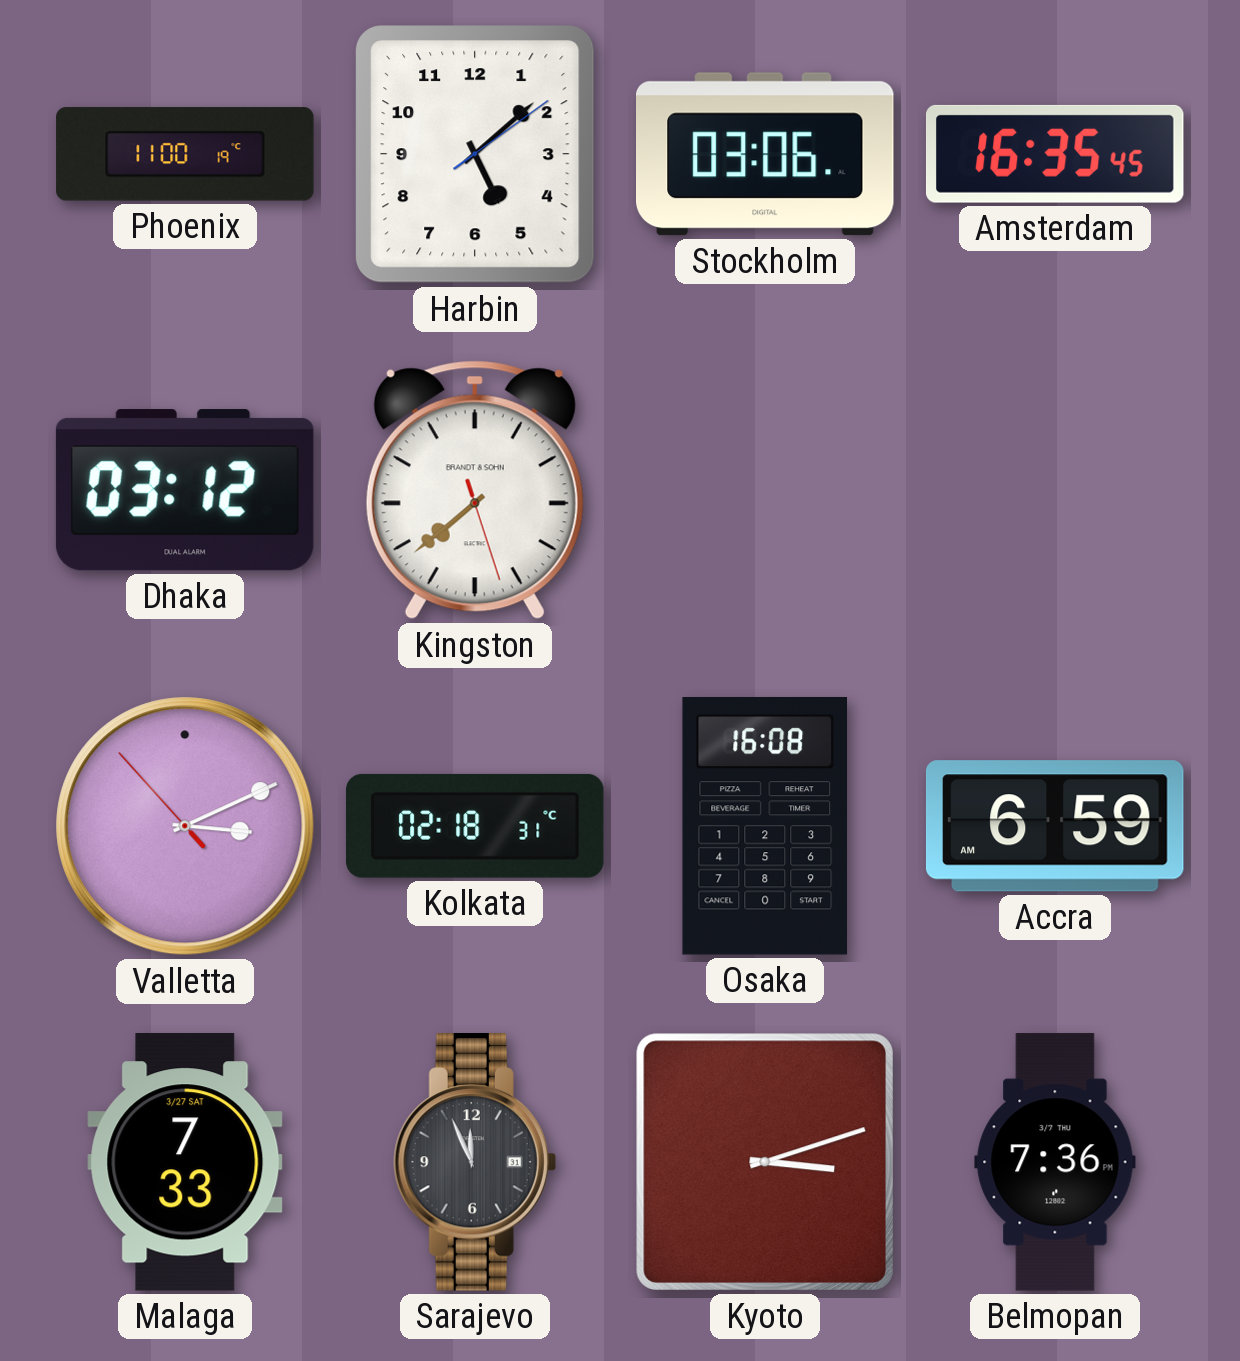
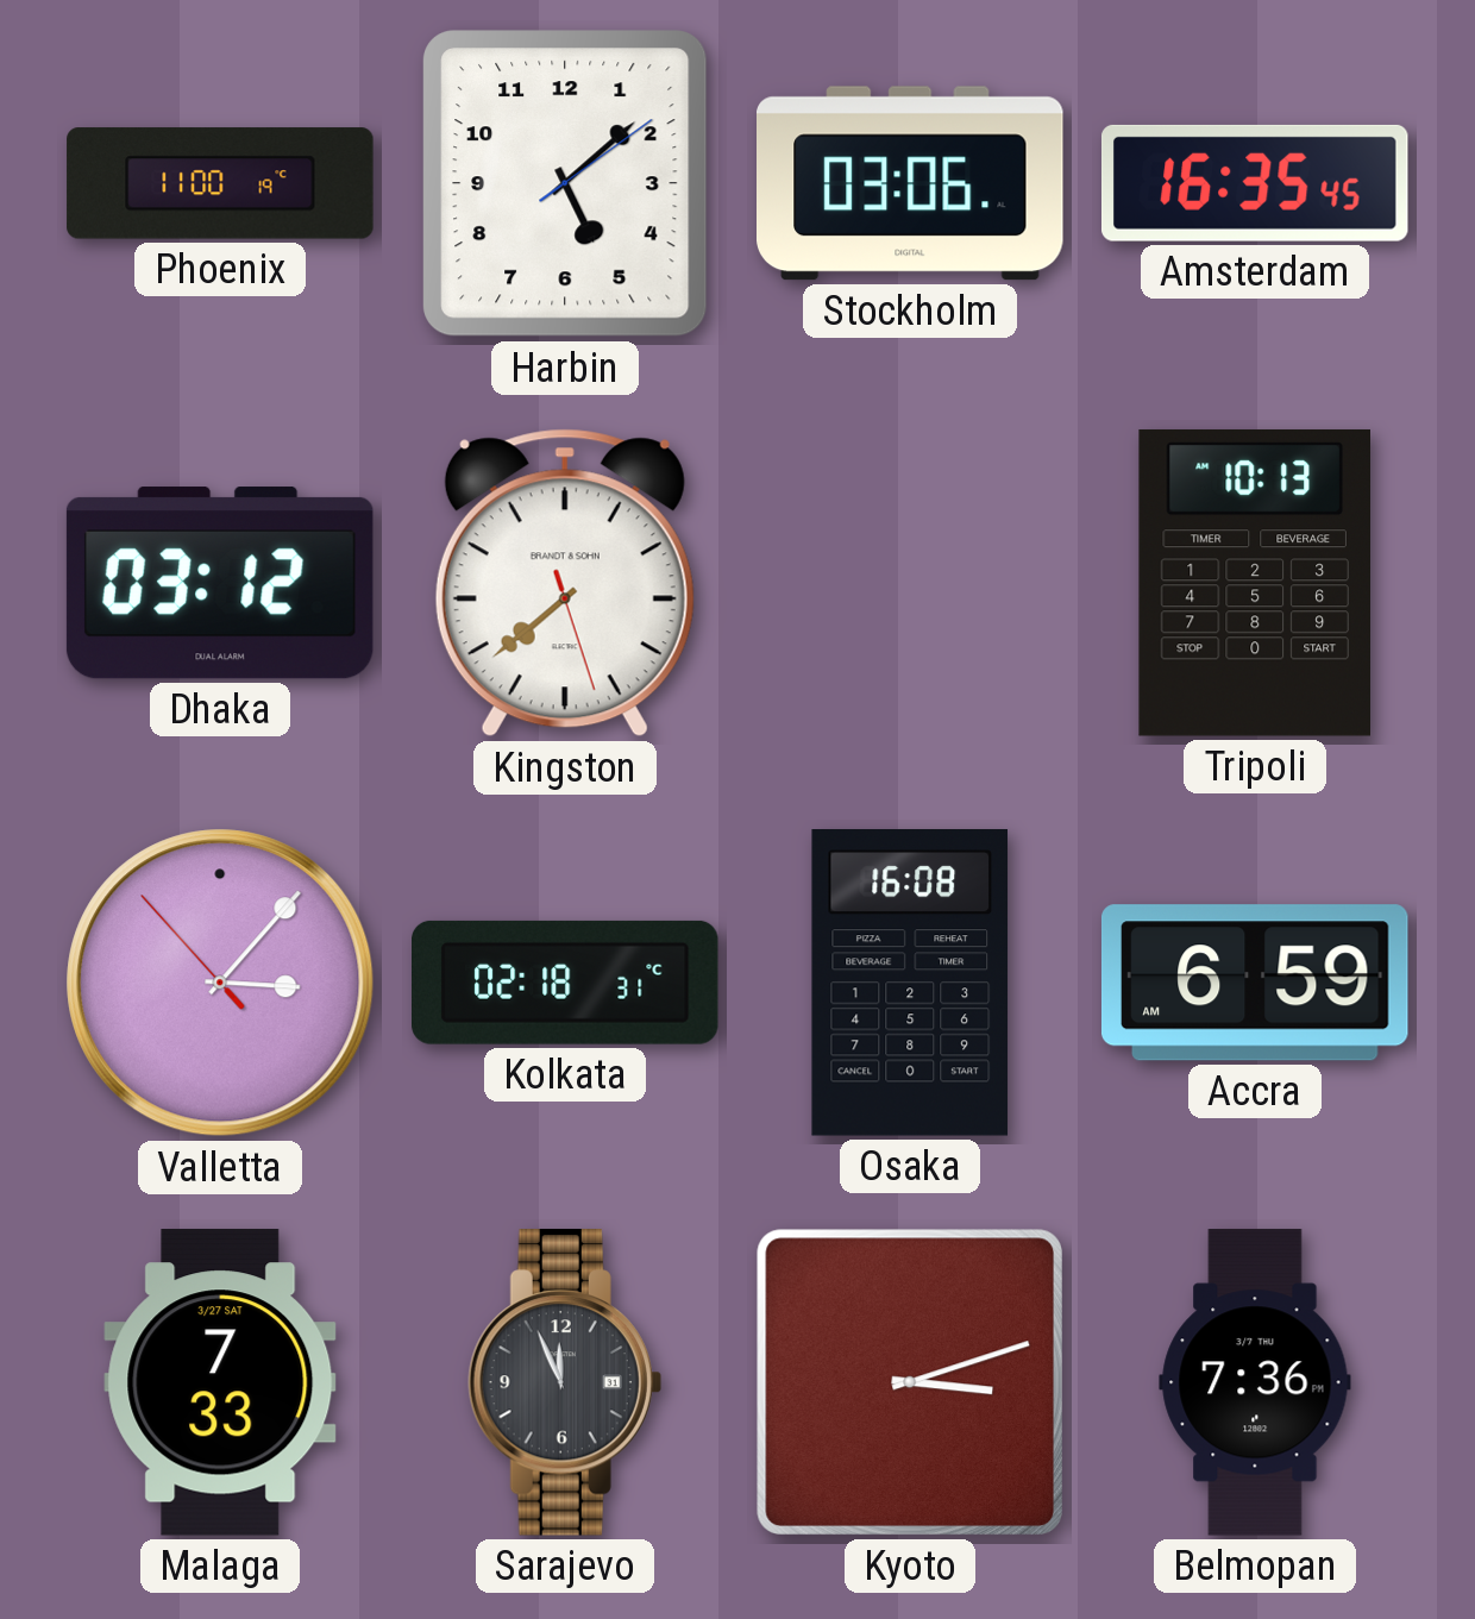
Tripoli: none -> 10:13
Valletta: 3:10 -> 3:06
